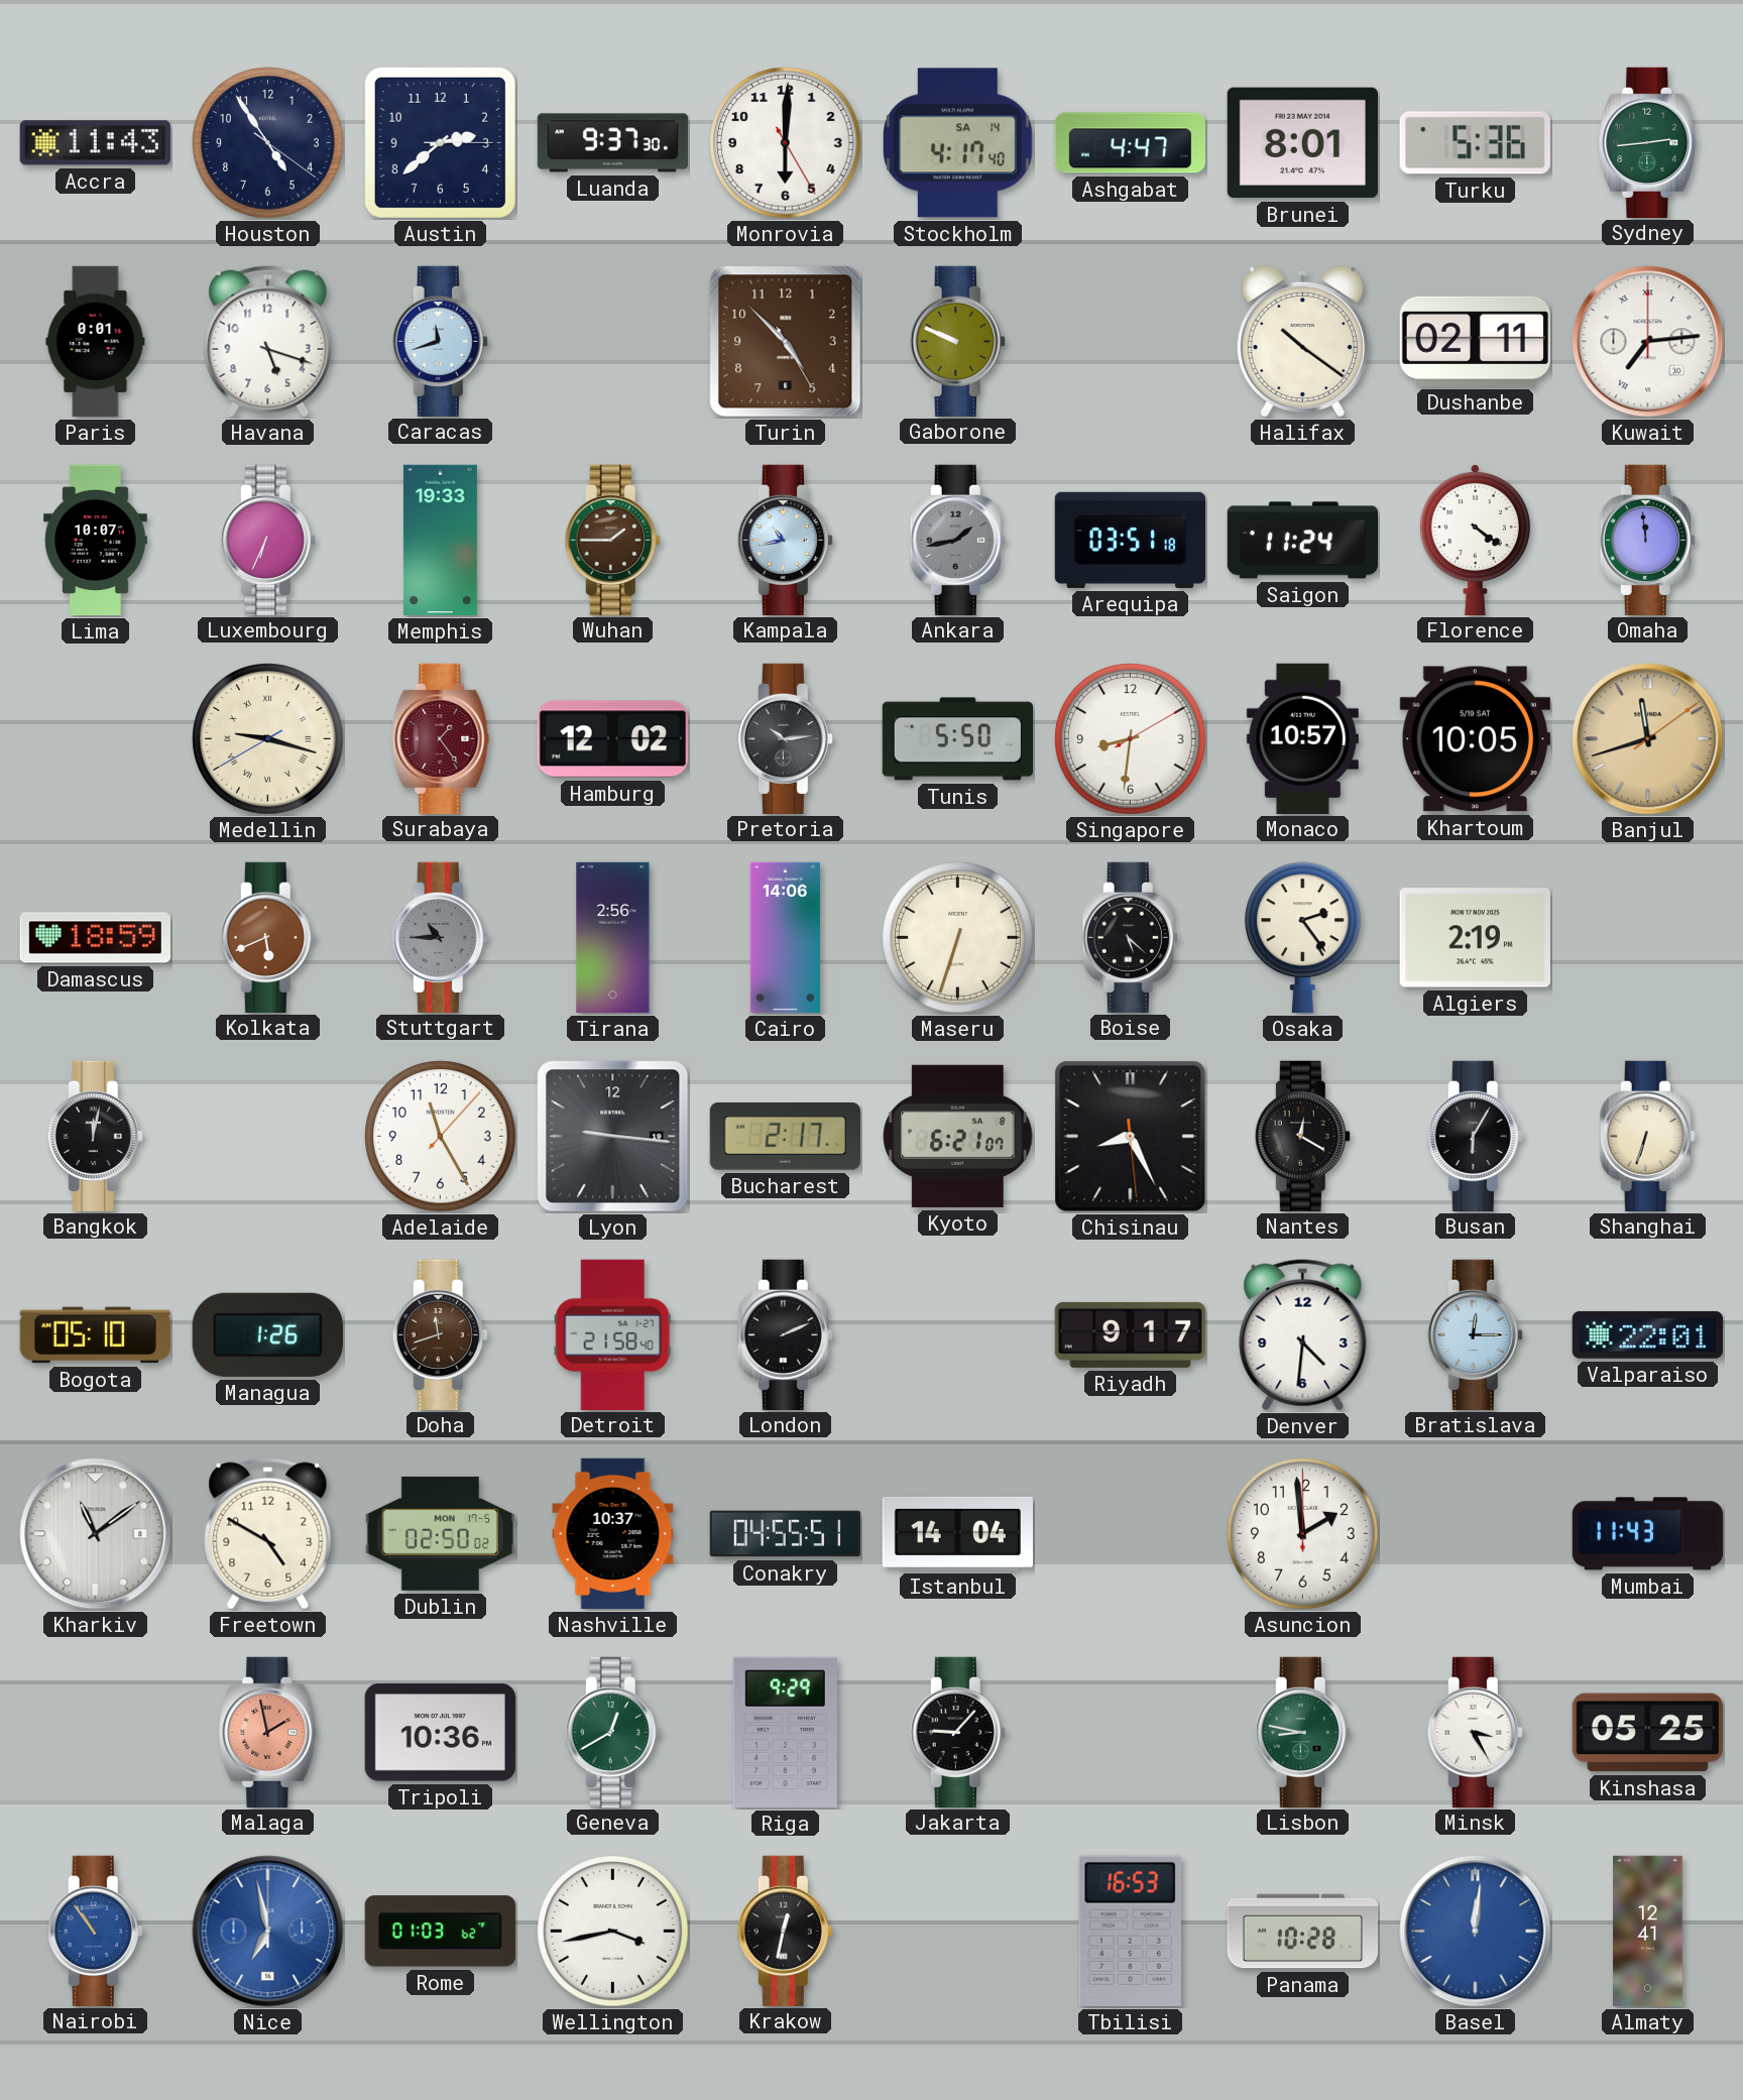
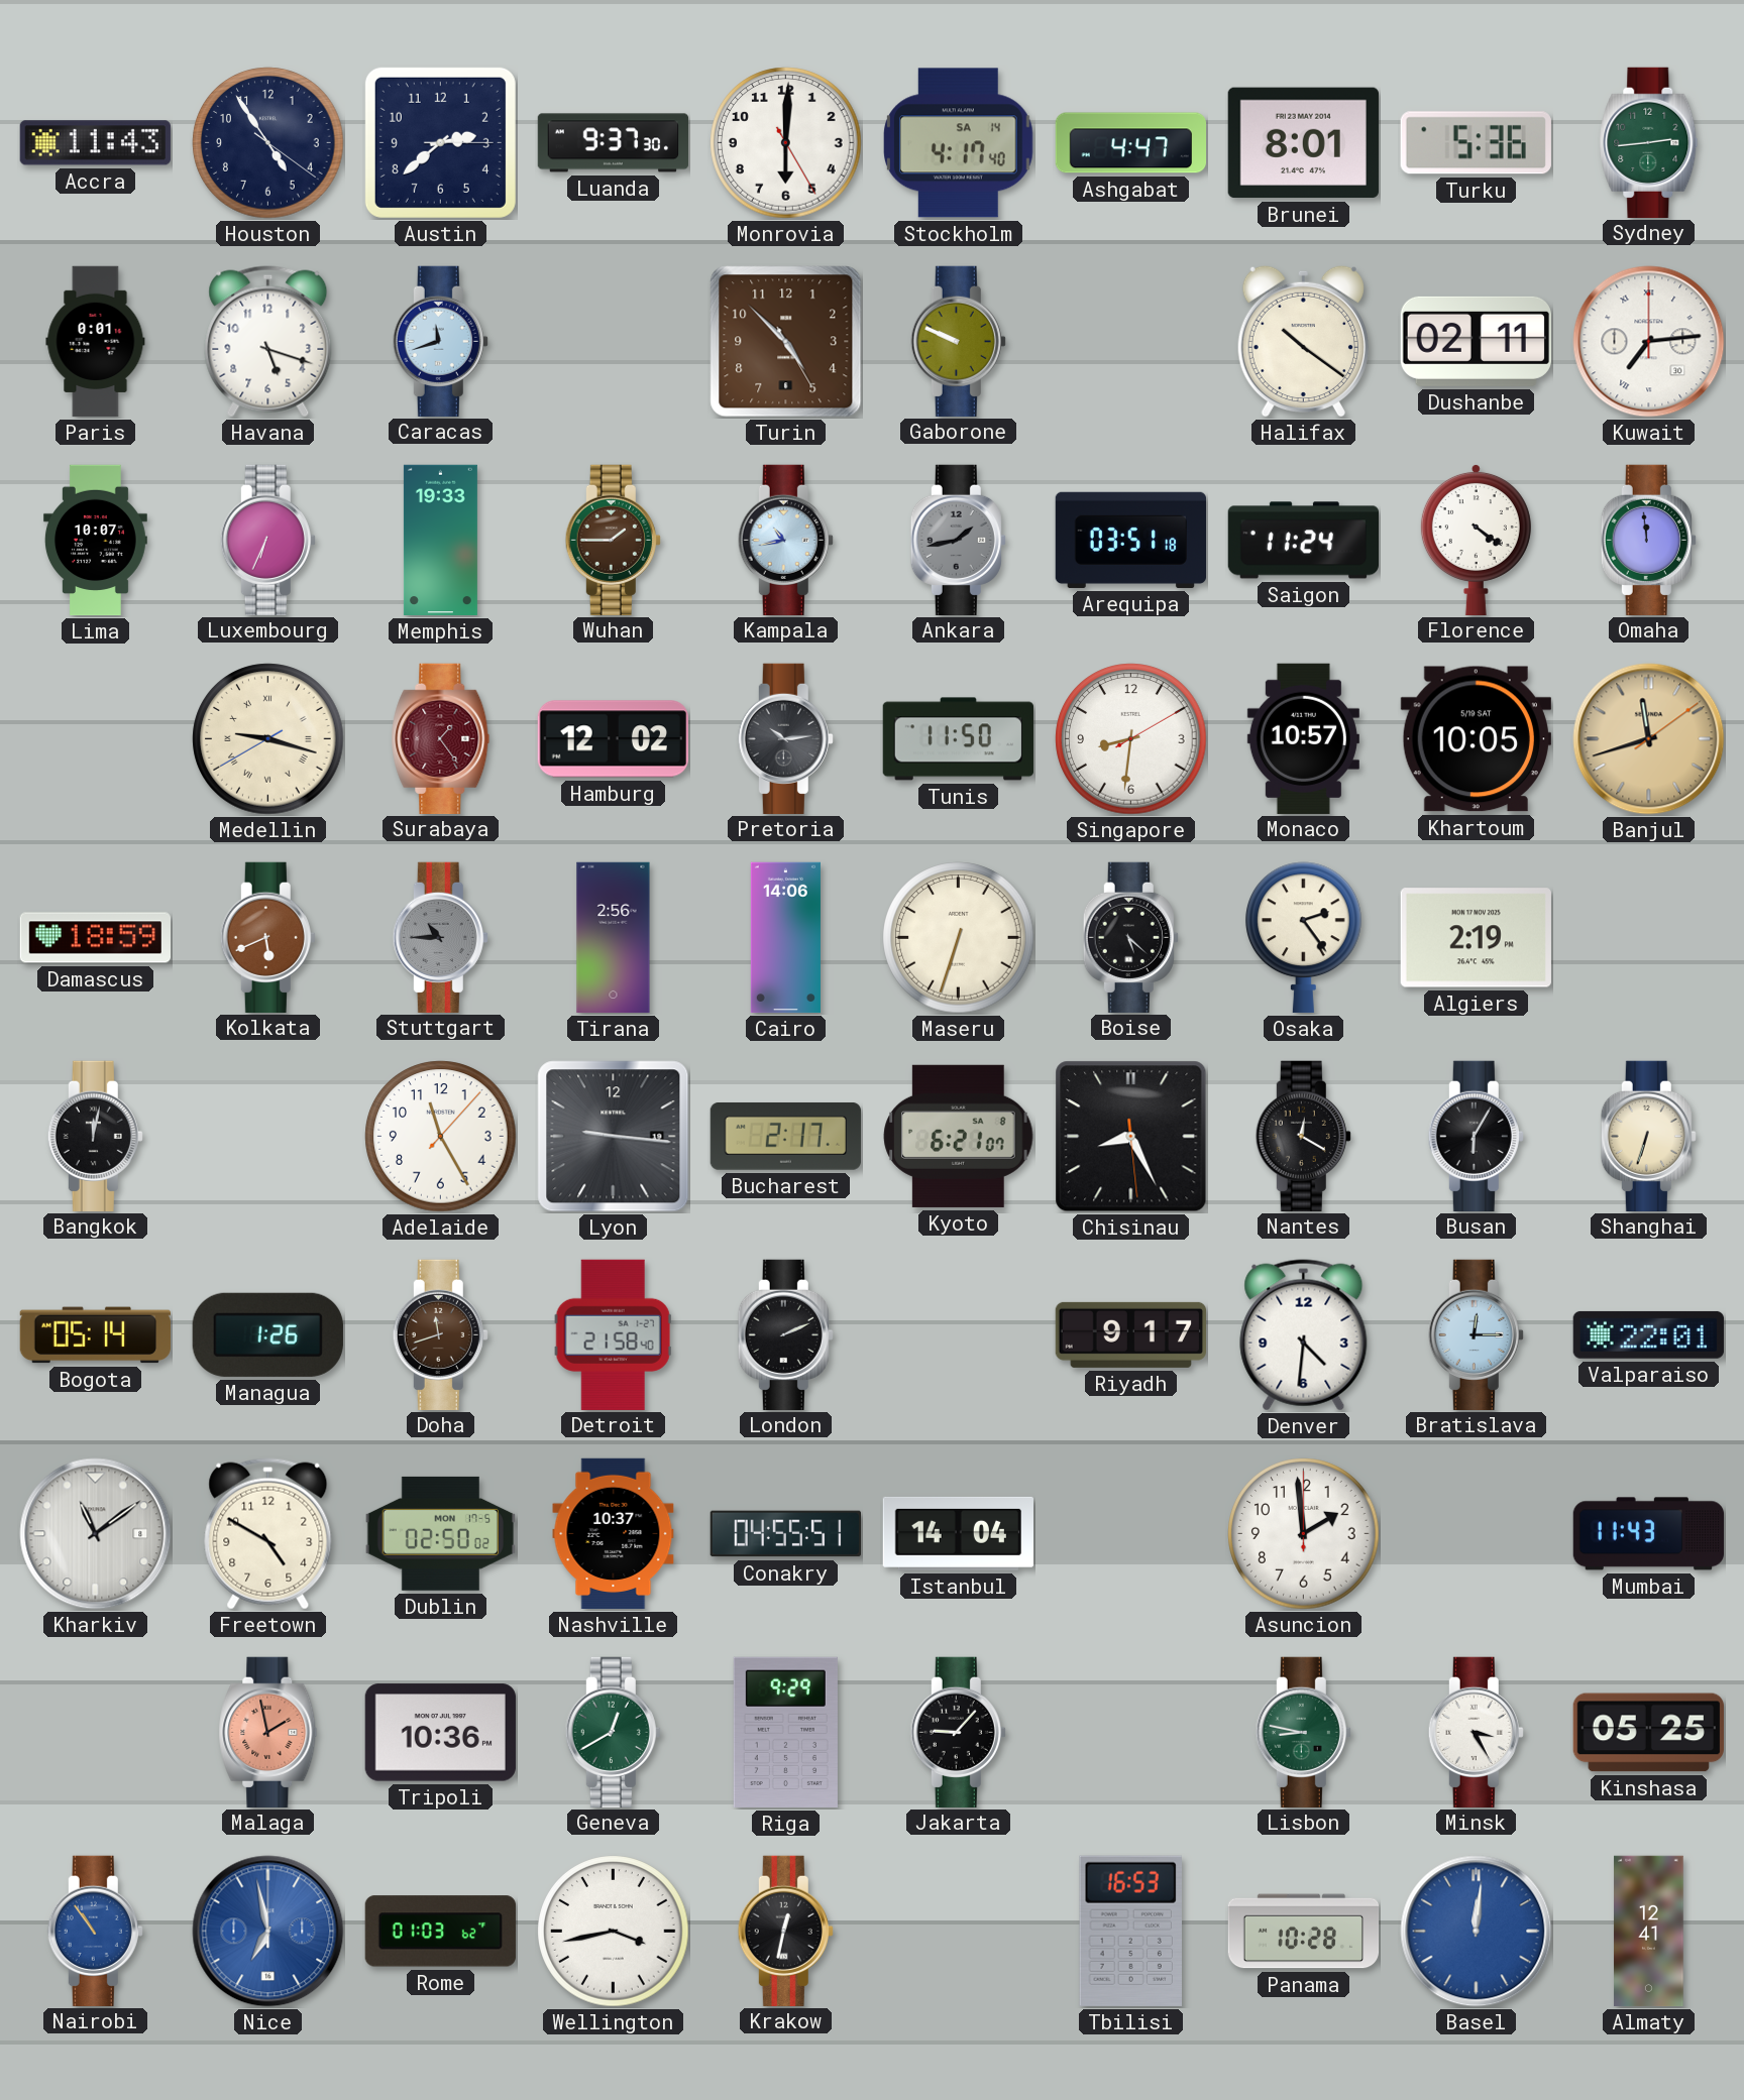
Tunis: 5:50 -> 11:50
Bogota: 05:10 -> 05:14
